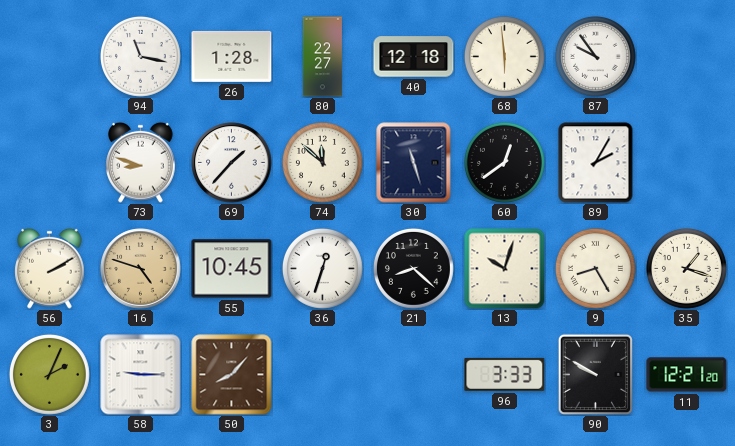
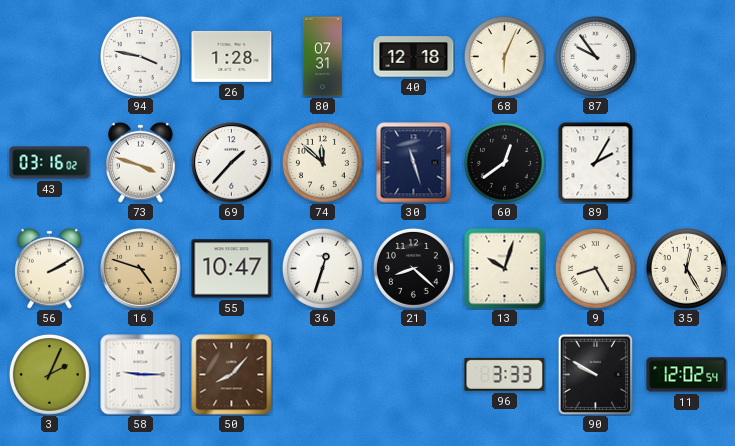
94: 11:17 -> 3:47
80: 22:27 -> 07:31
68: 5:59 -> 6:04
43: none -> 03:16
73: 8:48 -> 3:48
55: 10:45 -> 10:47
35: 1:18 -> 12:25
11: 12:21 -> 12:02
